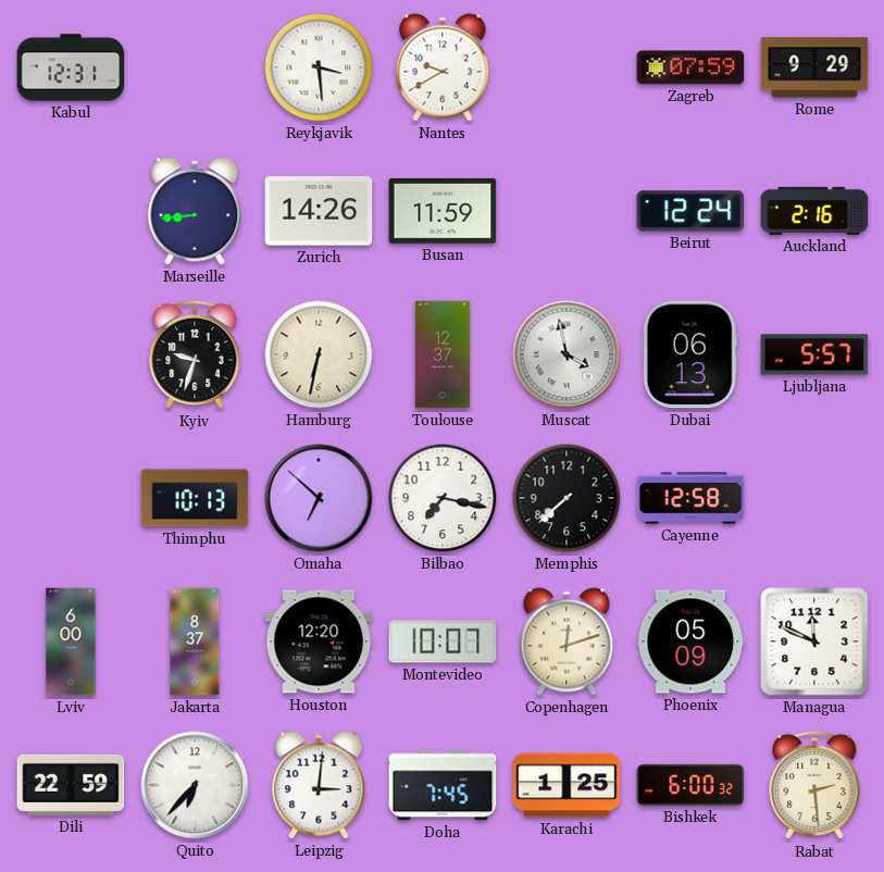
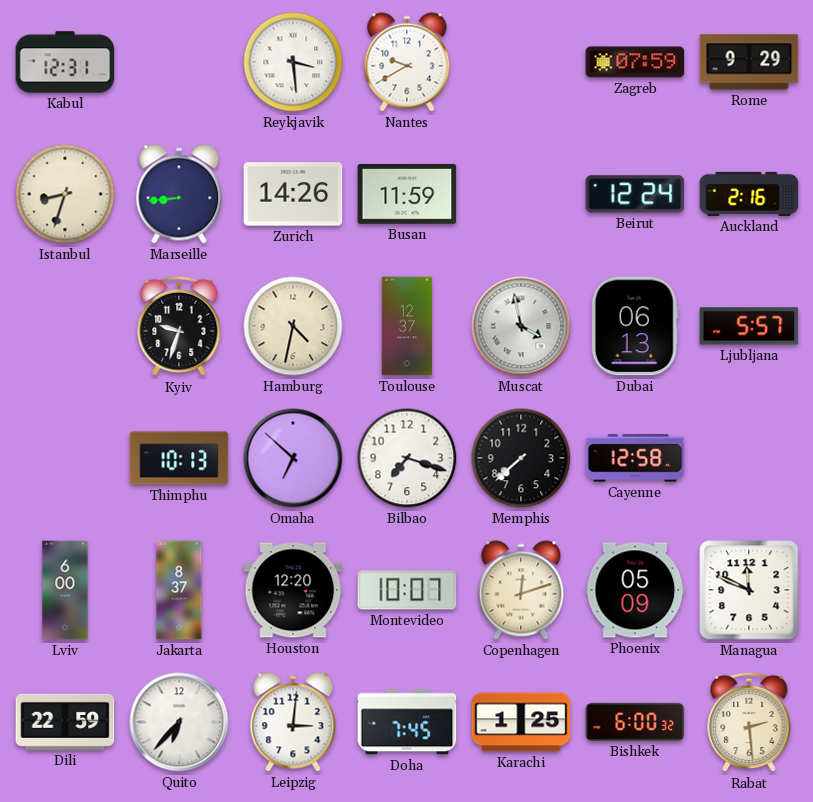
Istanbul: none -> 8:33
Hamburg: 6:32 -> 4:32
Bilbao: 7:17 -> 7:18
